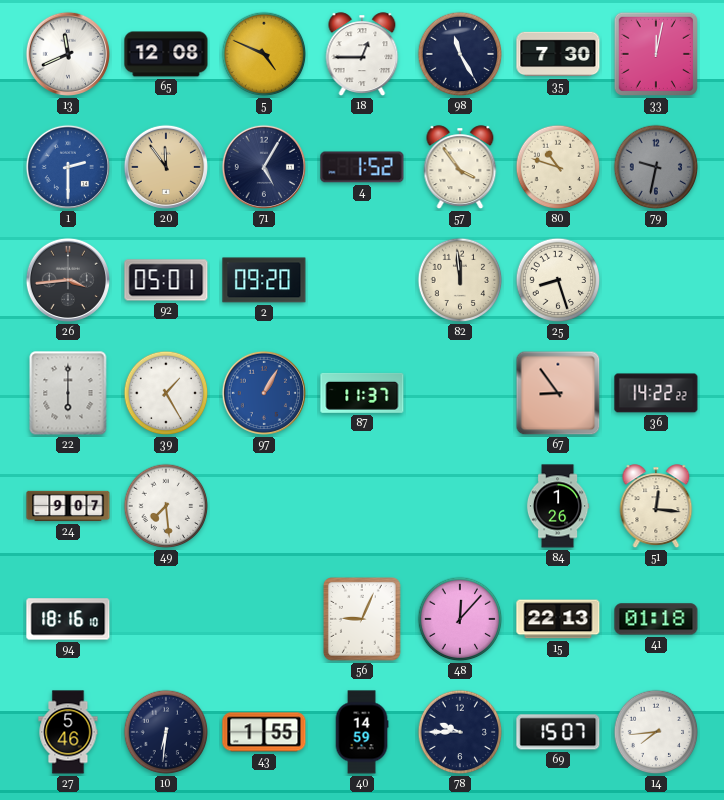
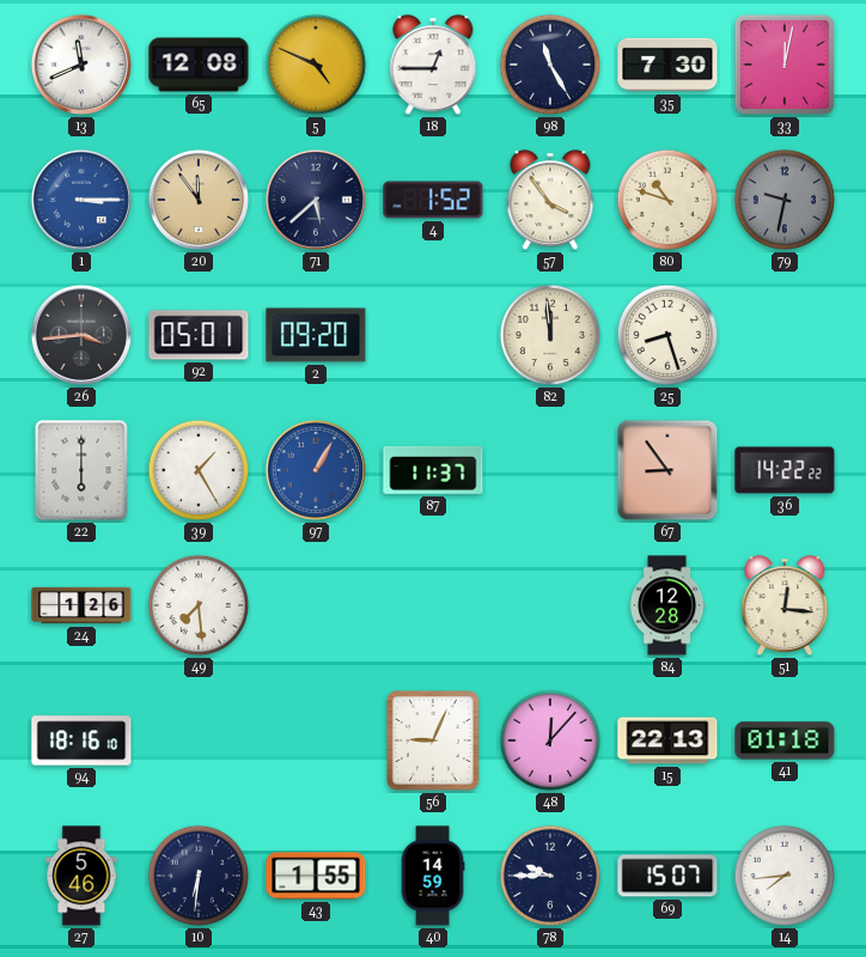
1: 2:30 -> 3:15
71: 5:05 -> 5:38
24: 9:07 -> 1:26
84: 1:26 -> 12:28
